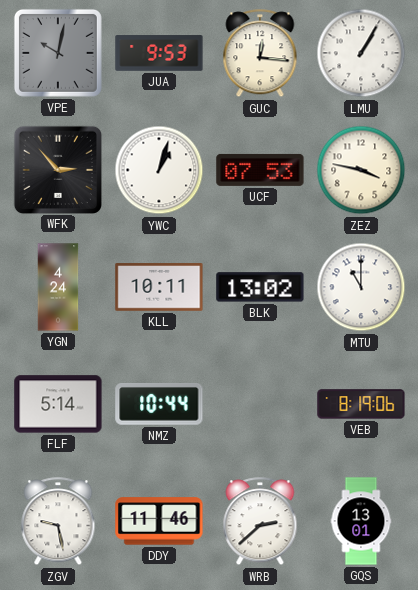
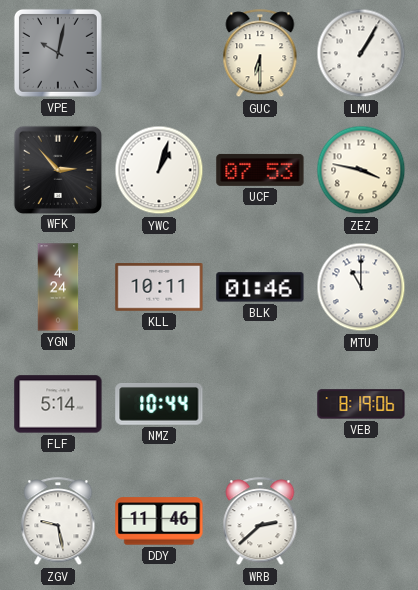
JUA: 9:53 -> none
GUC: 12:16 -> 6:30
BLK: 13:02 -> 01:46
GQS: 13:01 -> none
